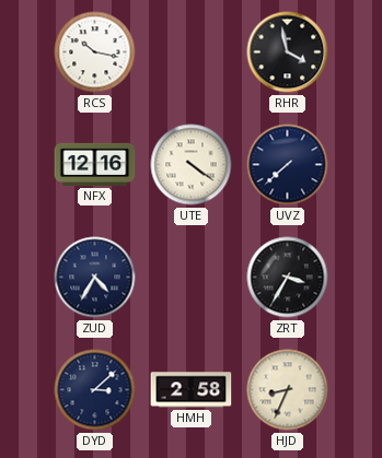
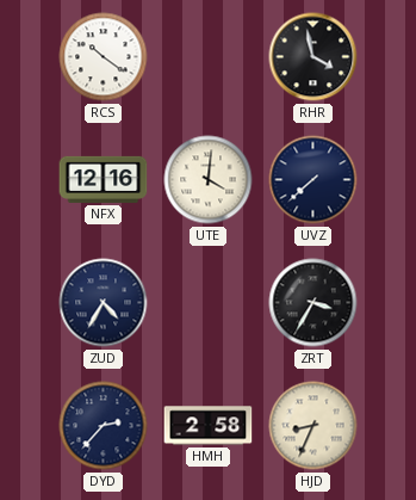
RCS: 10:17 -> 10:21
UTE: 4:21 -> 4:01
DYD: 3:08 -> 2:37
